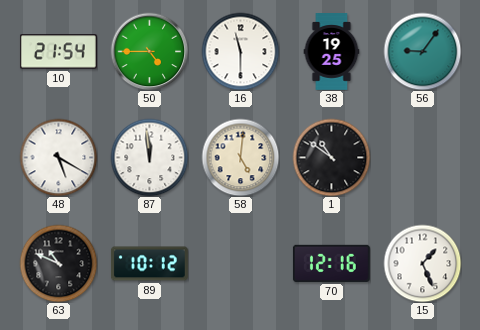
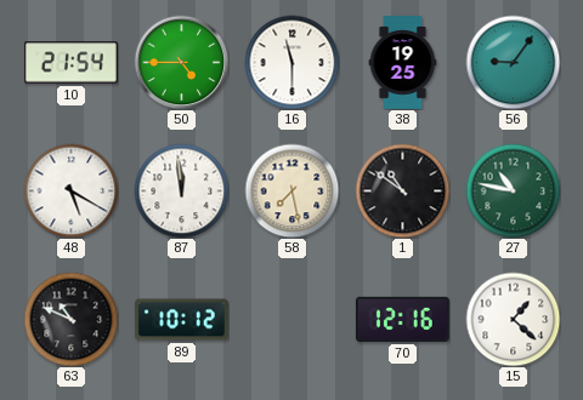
58: 5:01 -> 7:28
27: none -> 10:47
15: 1:26 -> 1:22
